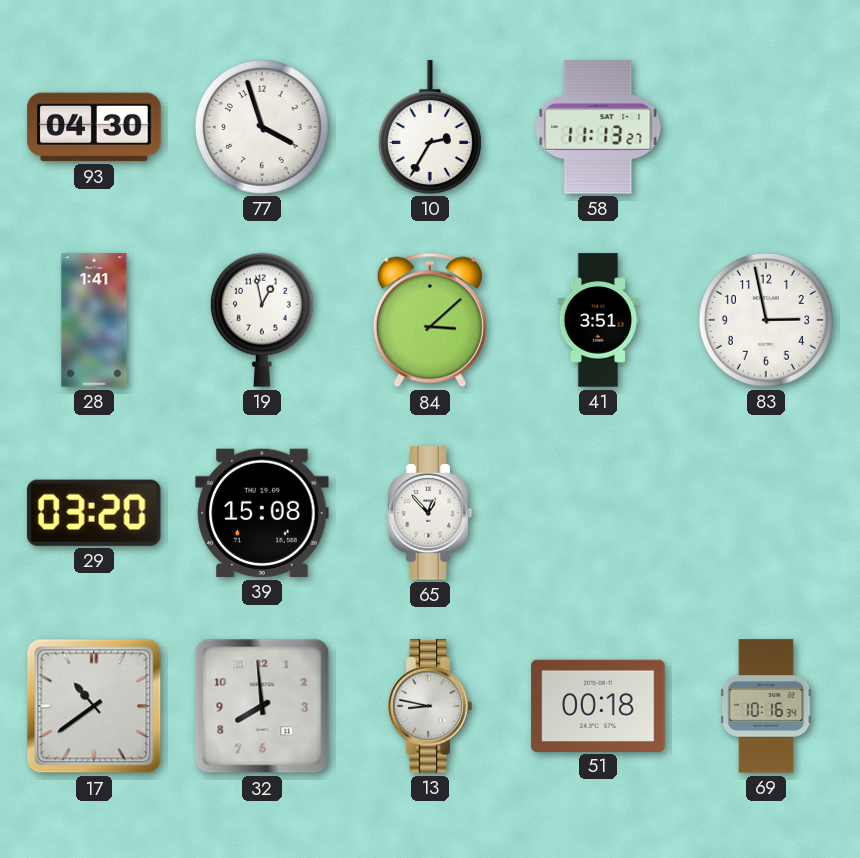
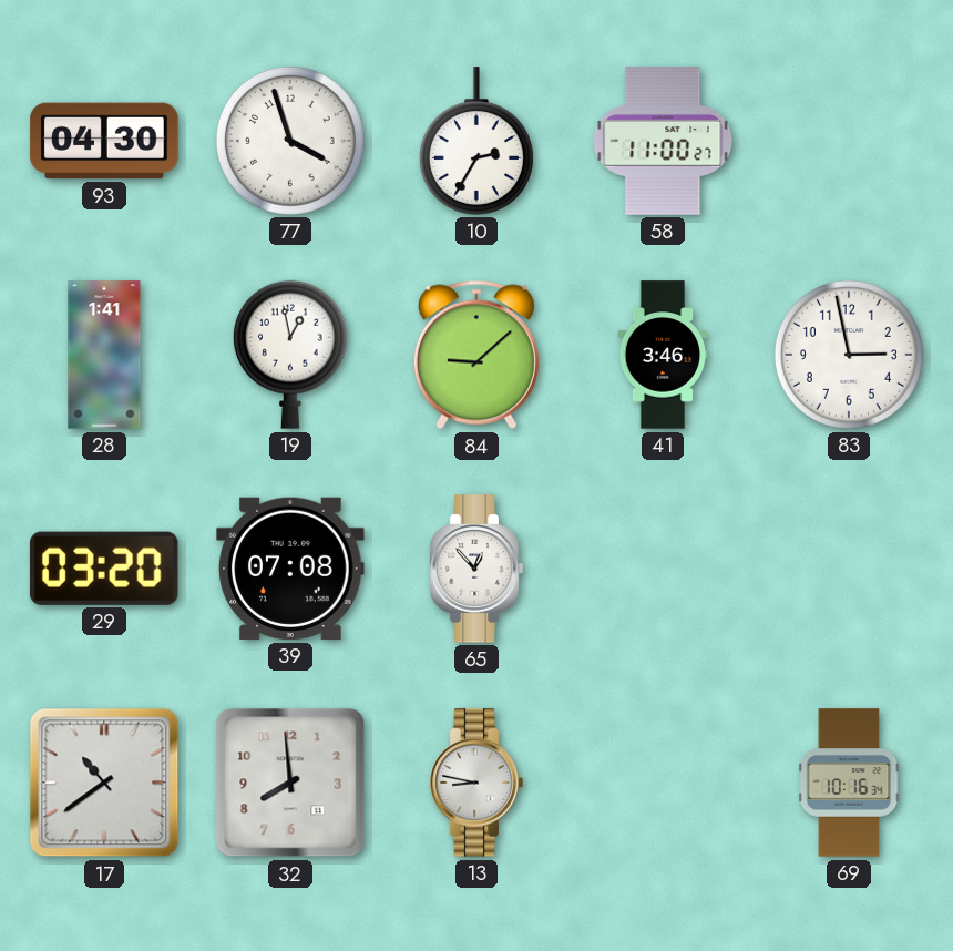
58: 11:13 -> 11:00
84: 3:08 -> 9:08
41: 3:51 -> 3:46
39: 15:08 -> 07:08
51: 00:18 -> none
